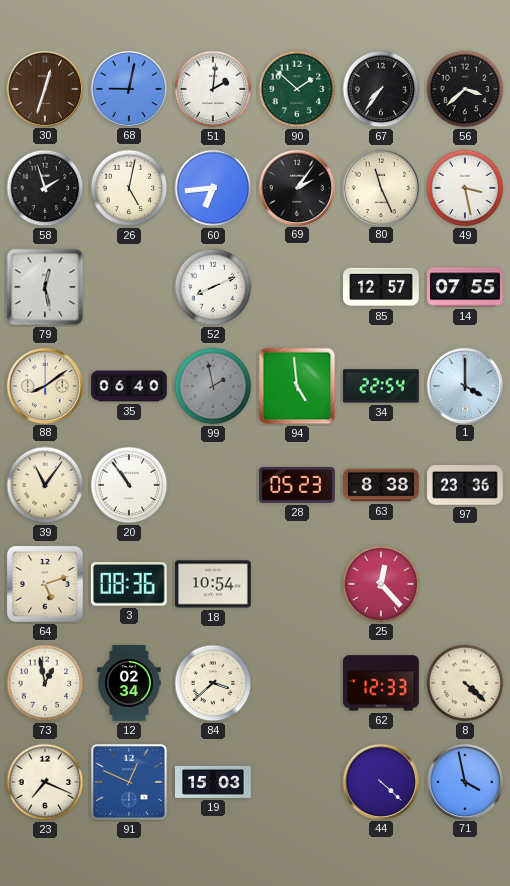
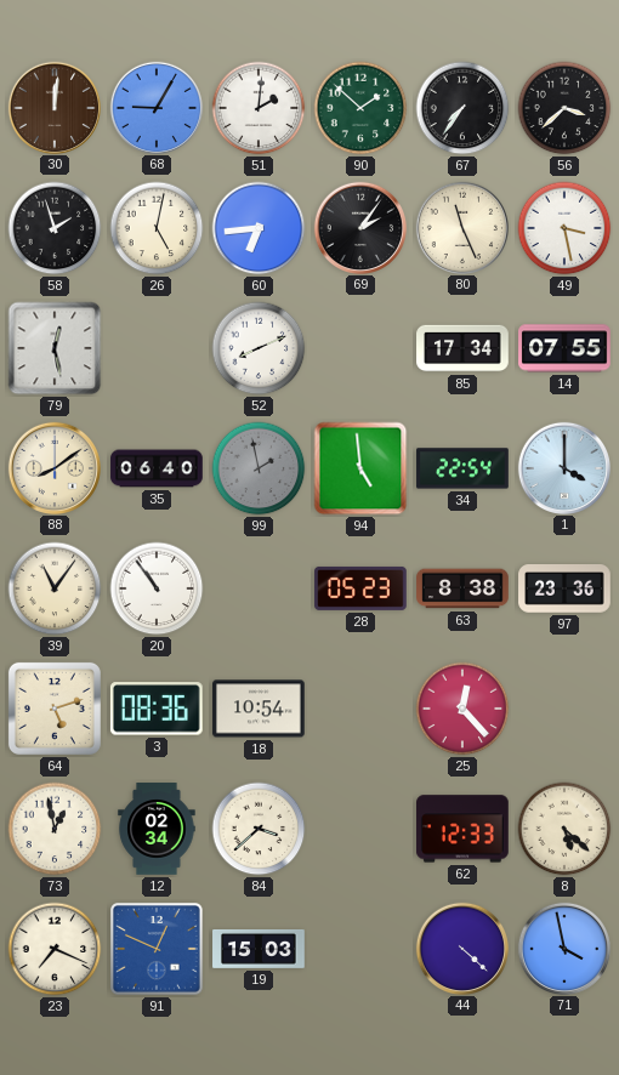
30: 12:33 -> 12:01
68: 9:02 -> 9:05
85: 12:57 -> 17:34
8: 4:22 -> 5:22
